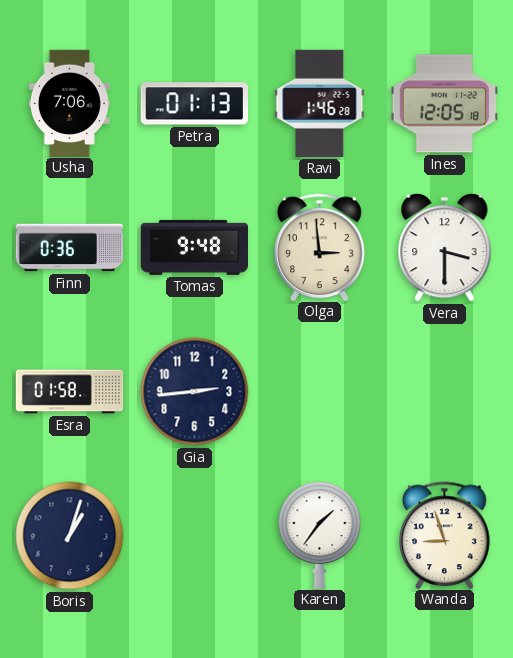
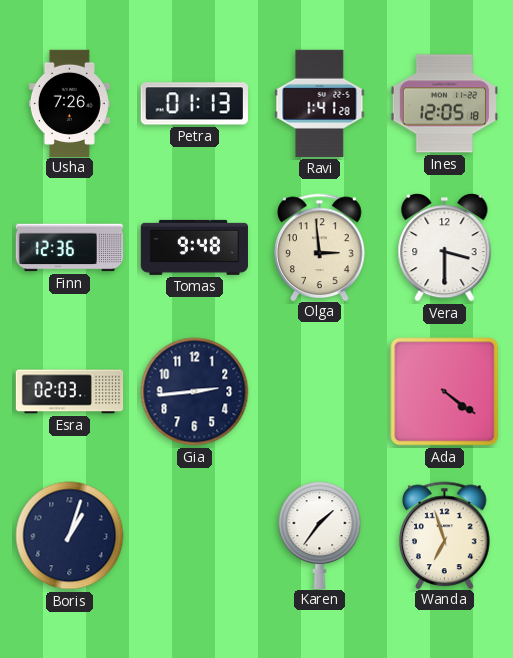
Usha: 7:06 -> 7:26
Ravi: 1:46 -> 1:41
Finn: 0:36 -> 12:36
Esra: 01:58 -> 02:03
Ada: none -> 4:21
Wanda: 8:57 -> 6:57
